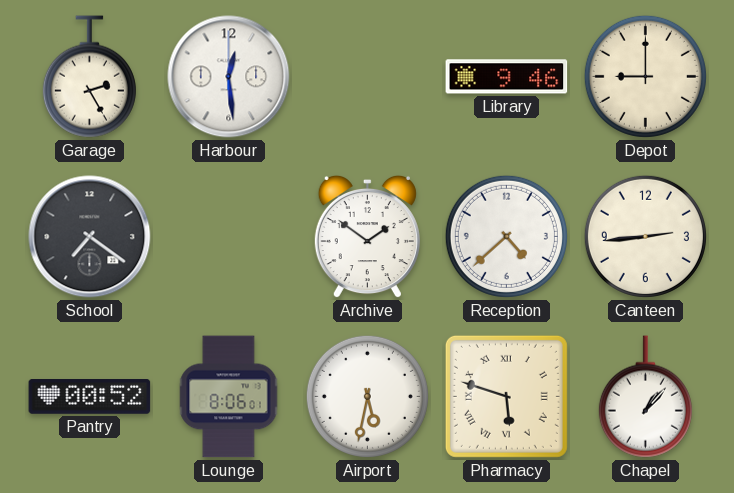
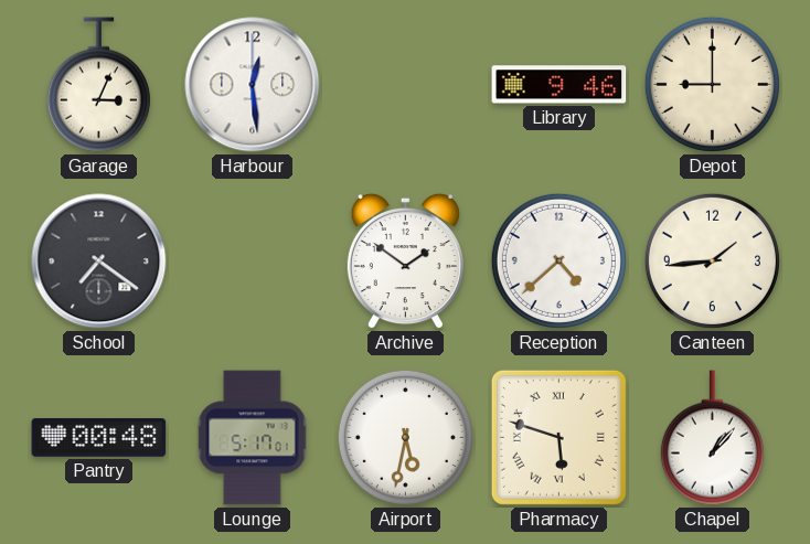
Garage: 2:25 -> 3:04
Canteen: 2:44 -> 1:44
Pantry: 00:52 -> 00:48
Lounge: 8:06 -> 5:17
